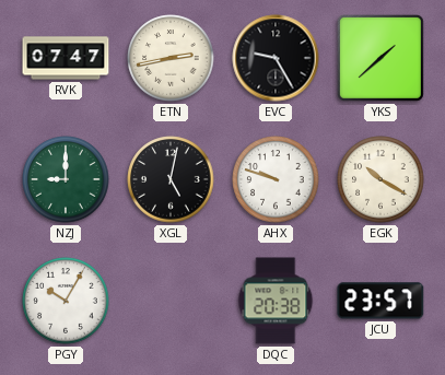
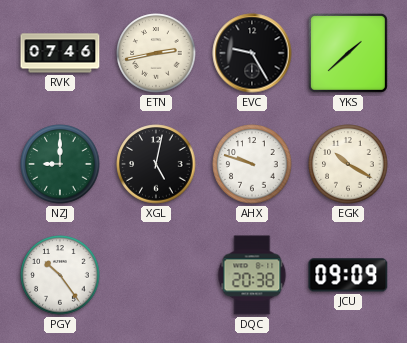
RVK: 07:47 -> 07:46
PGY: 10:05 -> 10:24
JCU: 23:57 -> 09:09
